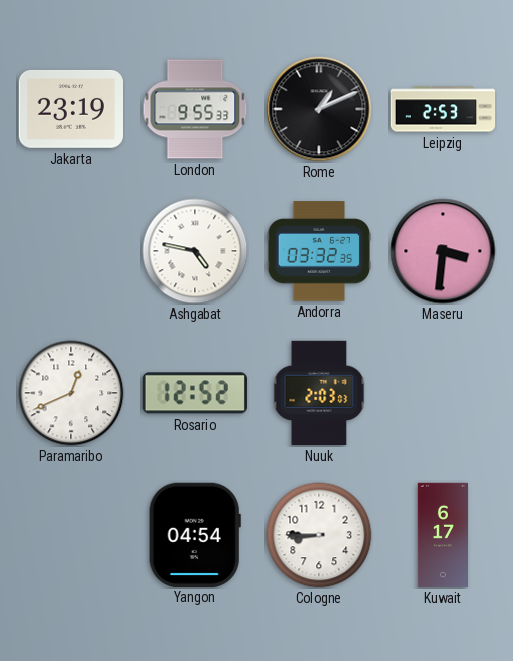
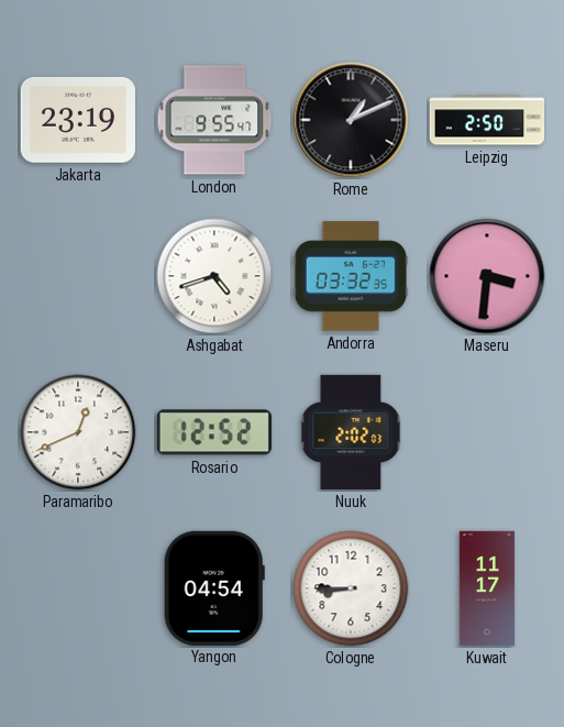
London: 9:55:33 -> 9:55:47
Leipzig: 2:53 -> 2:50
Ashgabat: 4:47 -> 4:42
Nuuk: 2:03 -> 2:02
Kuwait: 6:17 -> 11:17
